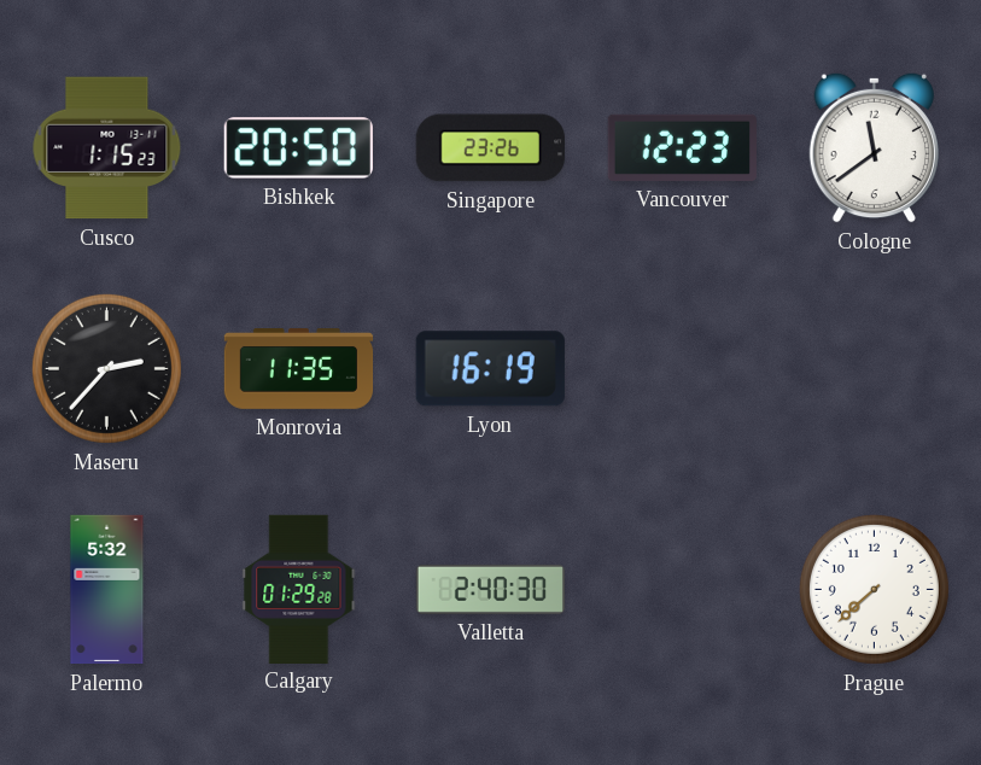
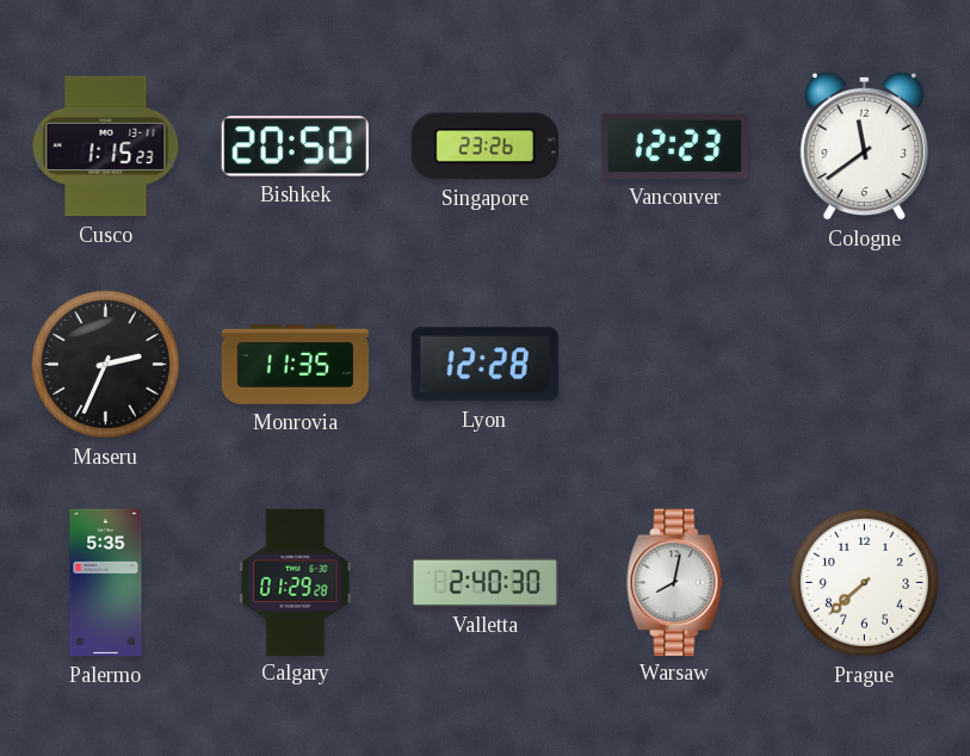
Maseru: 2:37 -> 2:34
Lyon: 16:19 -> 12:28
Palermo: 5:32 -> 5:35
Warsaw: none -> 8:02
